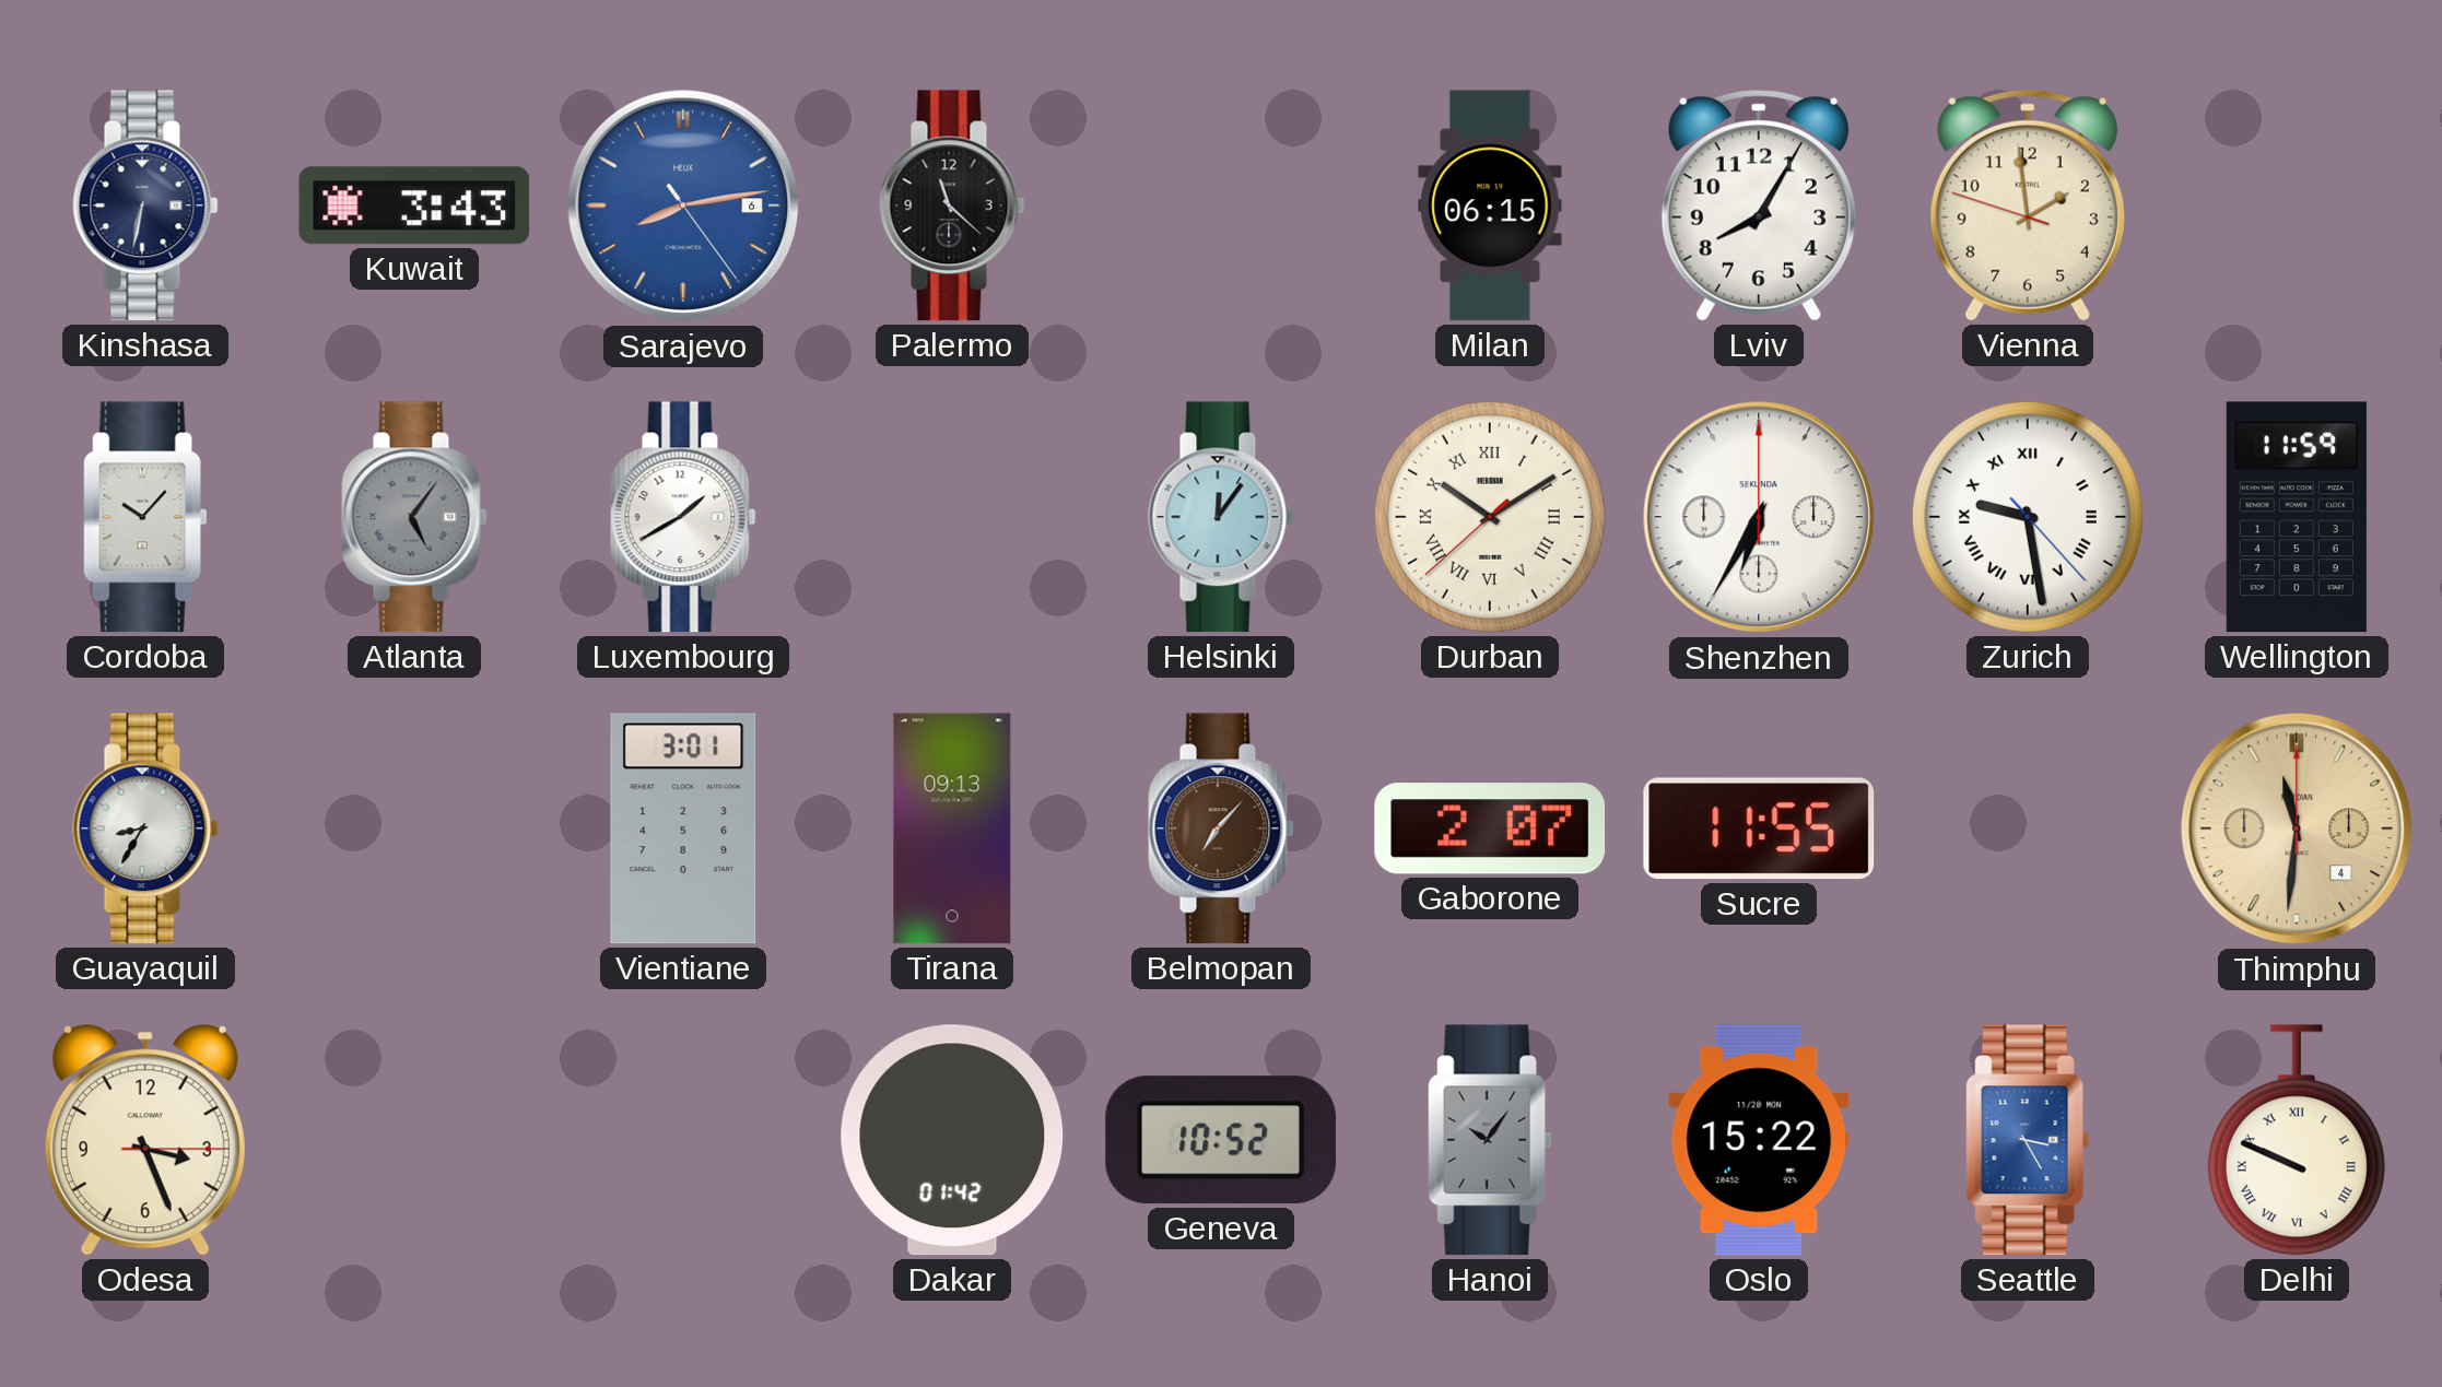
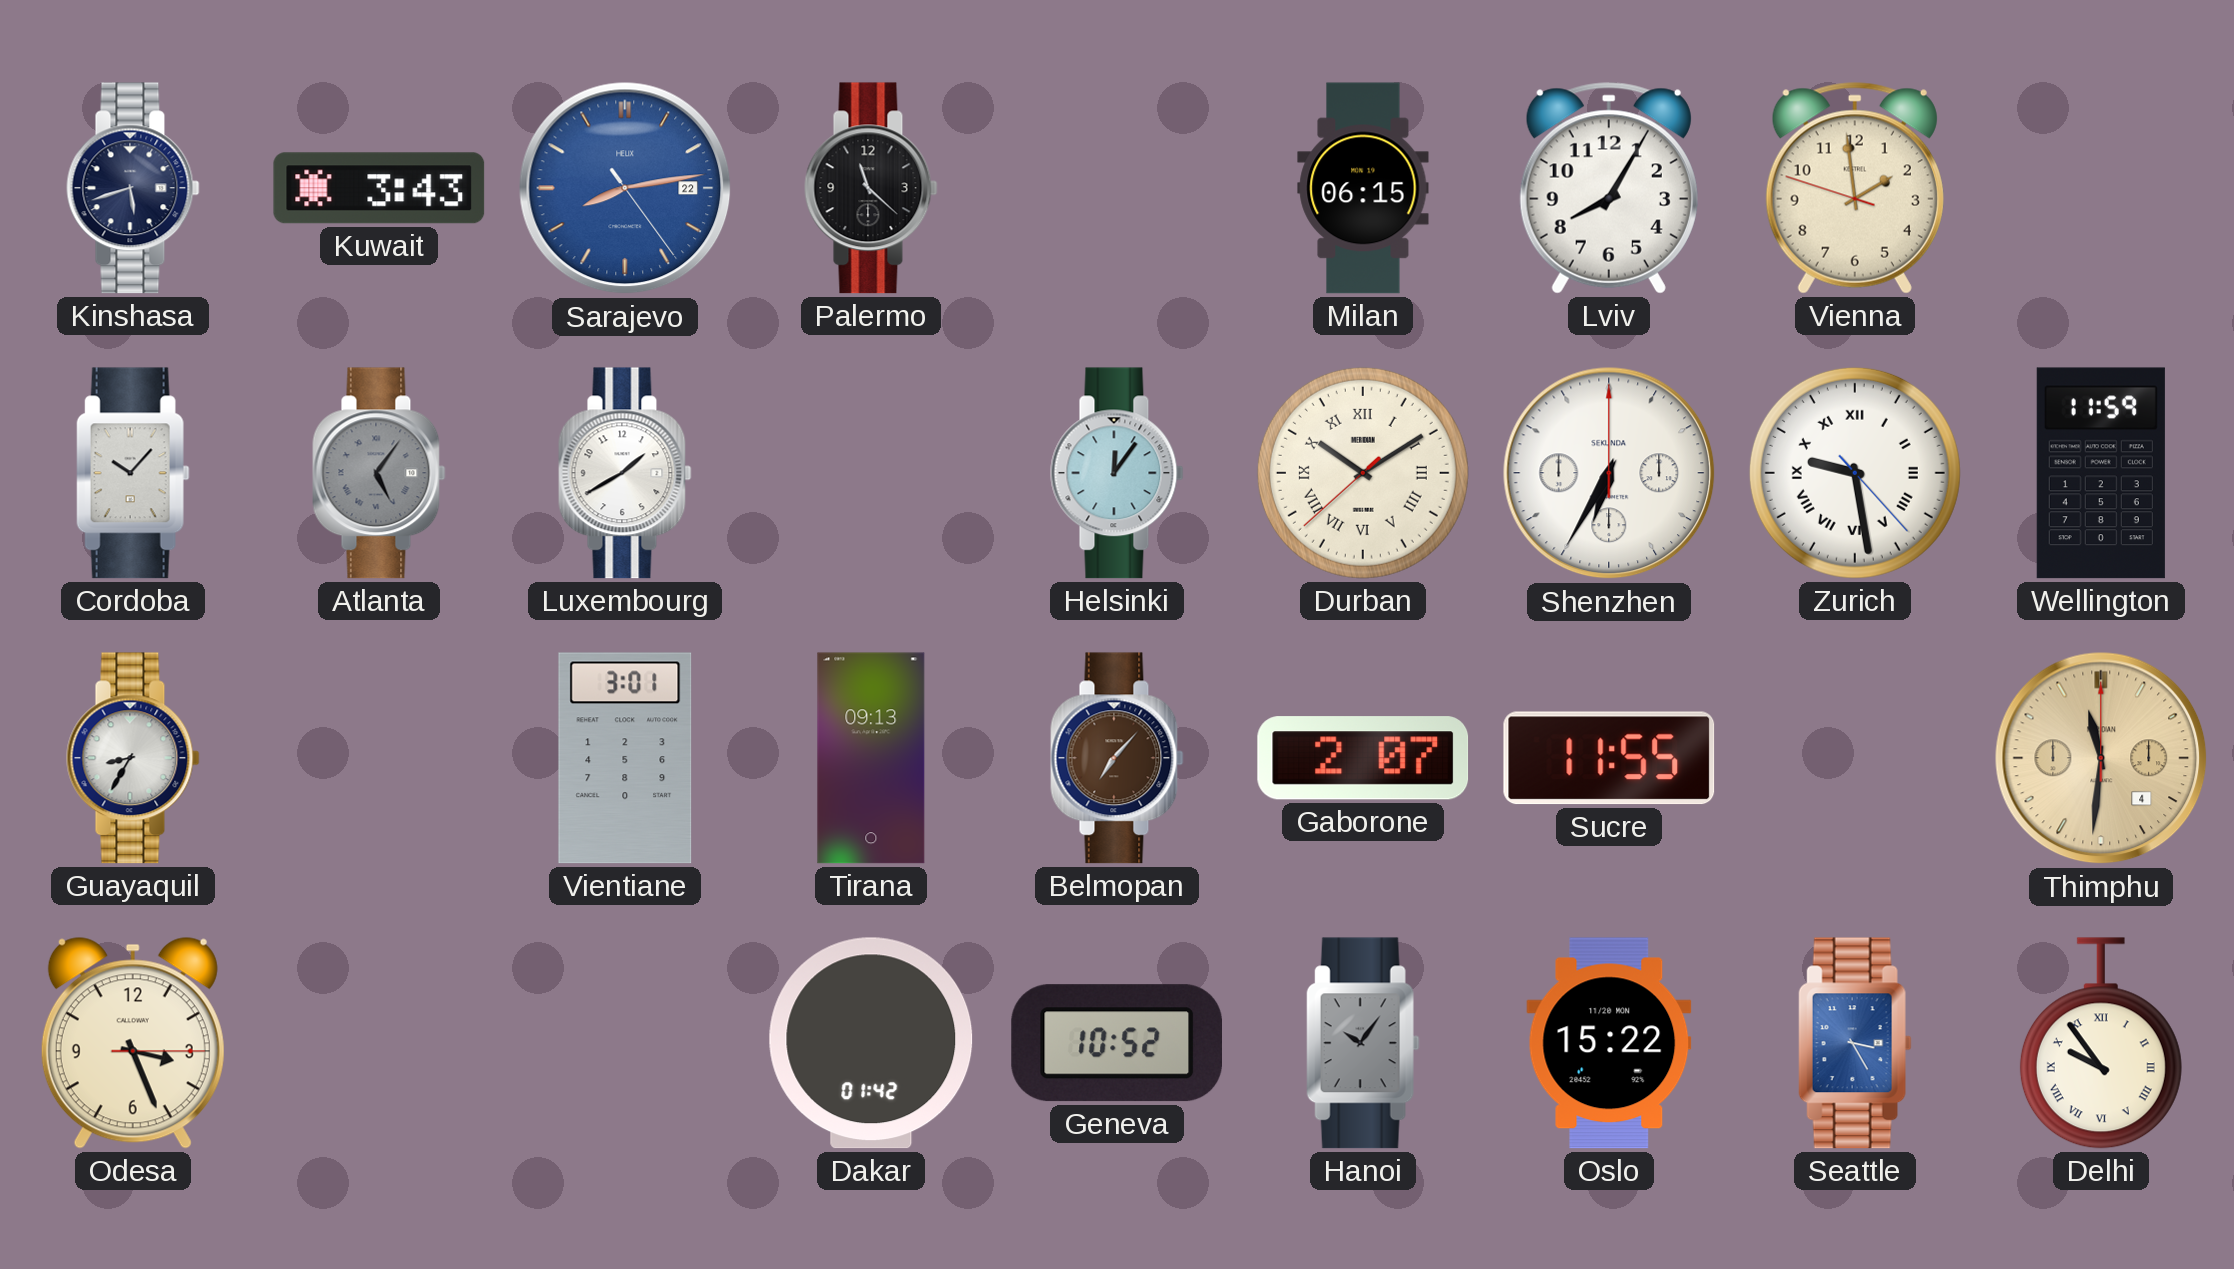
Kinshasa: 6:32 -> 5:42
Sarajevo date: 6 -> 22
Delhi: 9:49 -> 9:54
